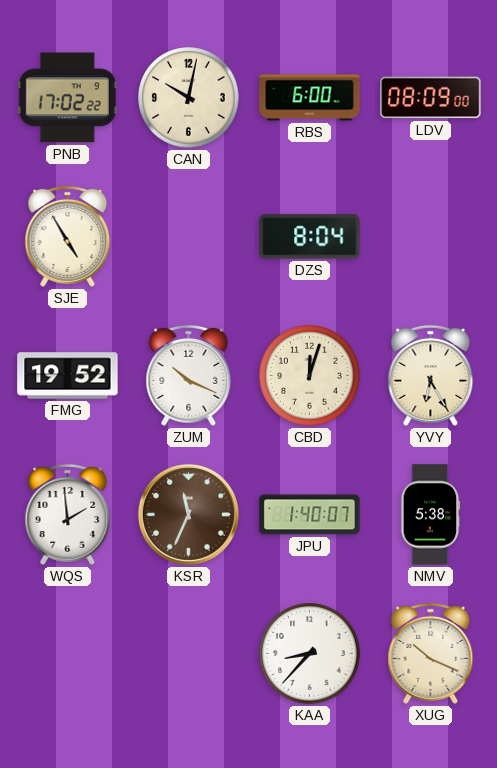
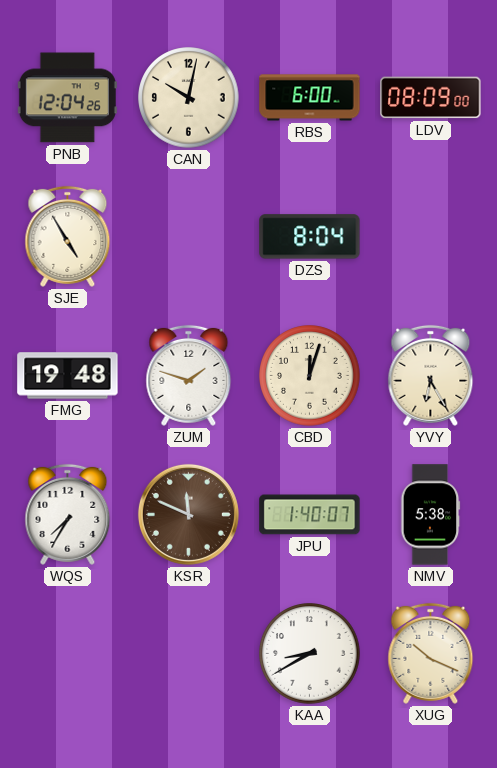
PNB: 17:02 -> 12:04
FMG: 19:52 -> 19:48
ZUM: 10:19 -> 1:48
WQS: 1:59 -> 7:35
KSR: 11:34 -> 11:49
KAA: 8:37 -> 8:40
